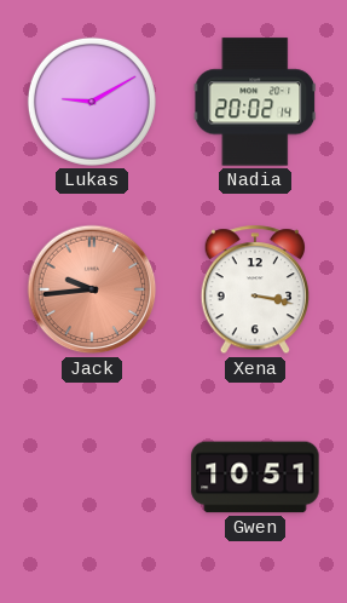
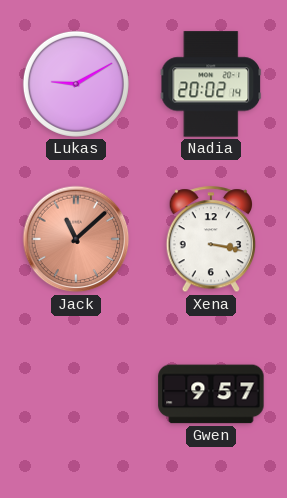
Jack: 9:44 -> 11:08
Gwen: 10:51 -> 9:57
